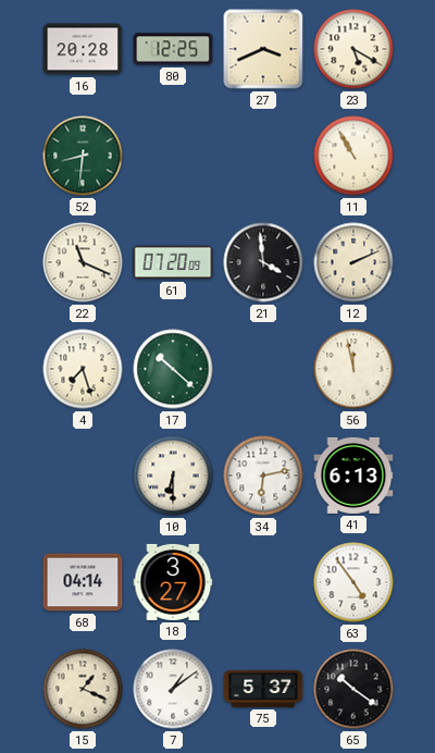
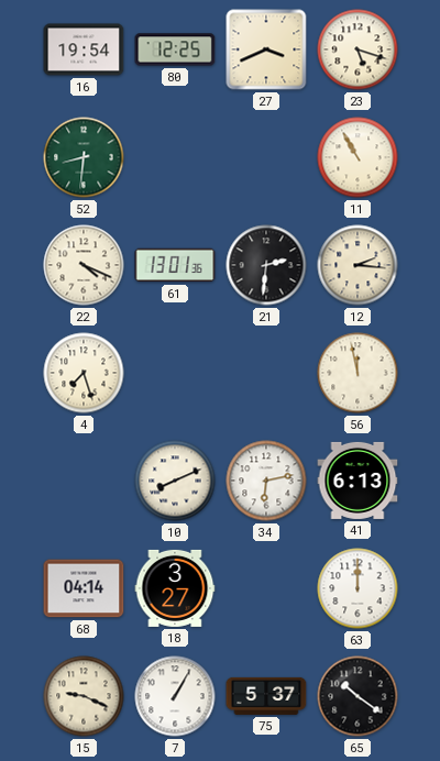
16: 20:28 -> 19:54
23: 5:20 -> 5:18
22: 11:19 -> 4:19
61: 07:20 -> 13:01
21: 3:59 -> 2:31
12: 2:11 -> 2:16
17: 10:22 -> none
10: 6:30 -> 8:11
63: 4:54 -> 12:00
15: 1:19 -> 9:19
7: 1:09 -> 1:05
